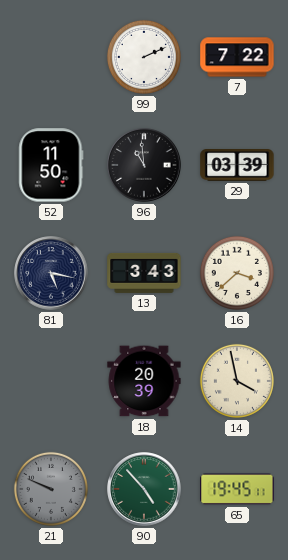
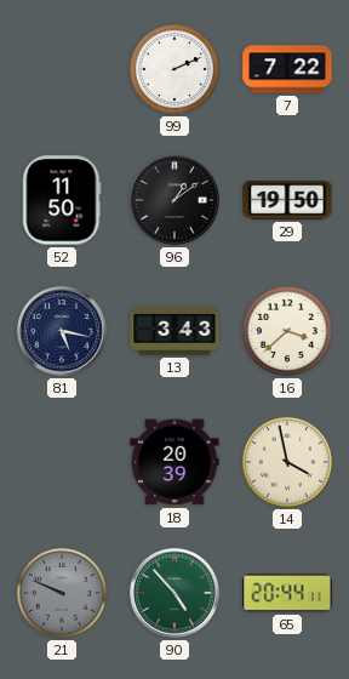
96: 10:59 -> 1:09
29: 03:39 -> 19:50
65: 19:45 -> 20:44
